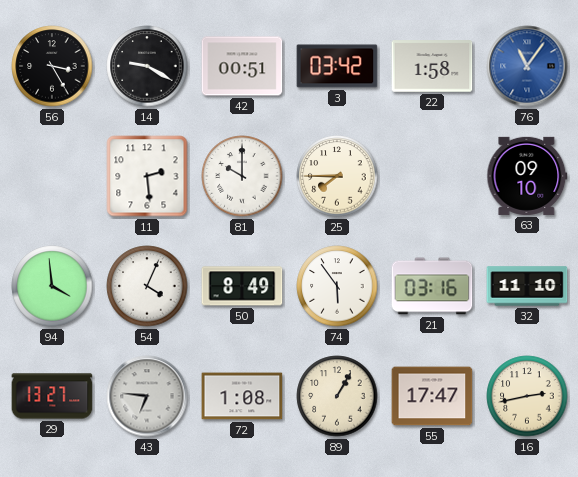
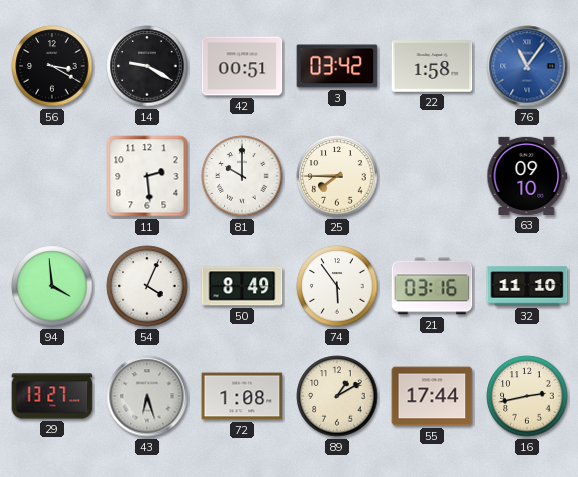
56: 3:25 -> 3:20
43: 6:46 -> 6:27
89: 1:05 -> 1:10
55: 17:47 -> 17:44
